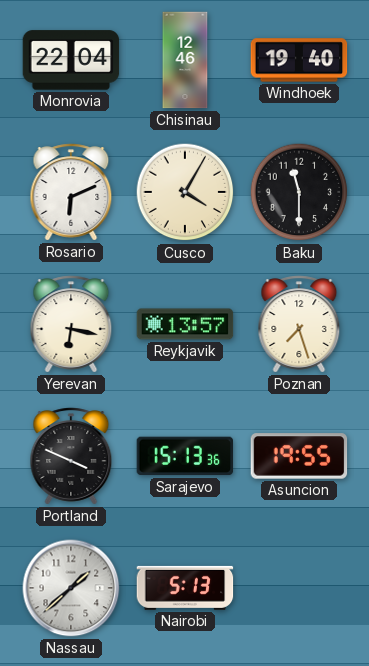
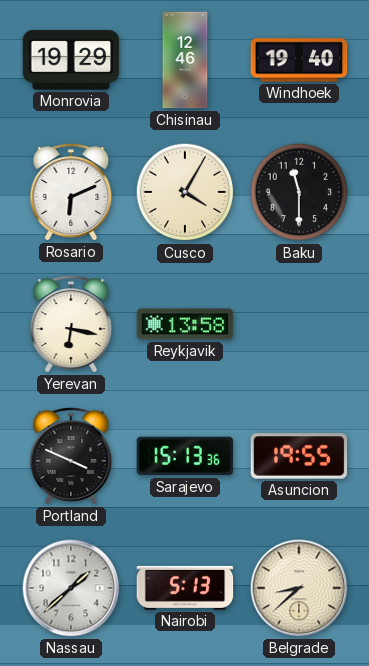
Monrovia: 22:04 -> 19:29
Reykjavik: 13:57 -> 13:58
Poznan: 7:27 -> none
Belgrade: none -> 8:38
